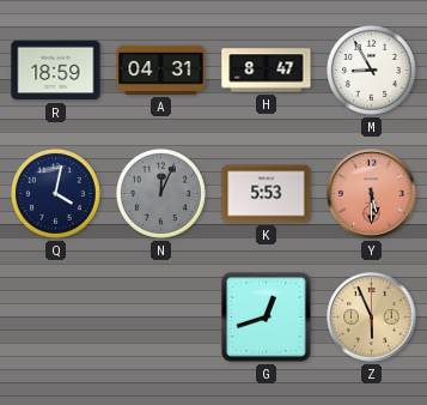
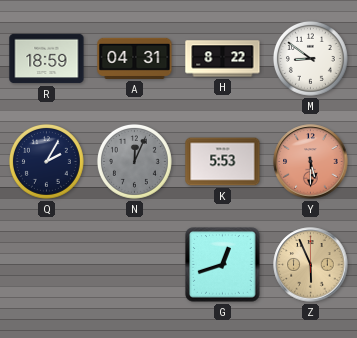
H: 8:47 -> 8:22
M: 8:55 -> 8:51
Q: 4:02 -> 2:05
